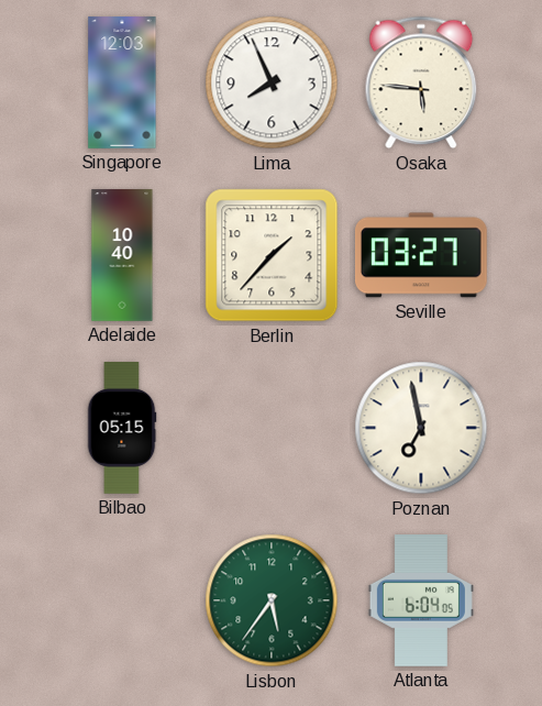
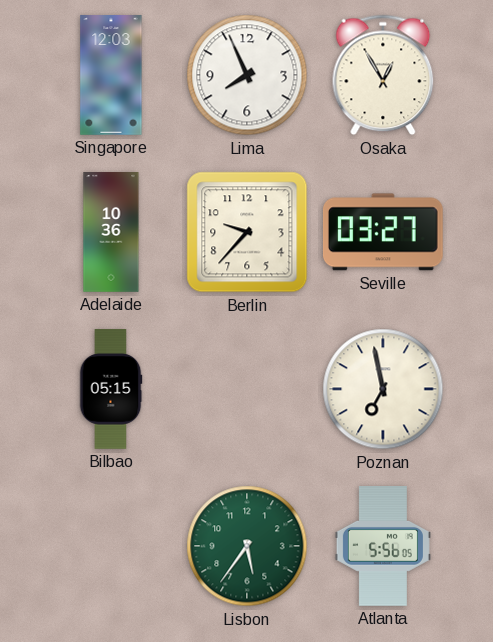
Osaka: 5:46 -> 12:55
Adelaide: 10:40 -> 10:36
Berlin: 1:37 -> 9:37
Atlanta: 6:04 -> 5:56
